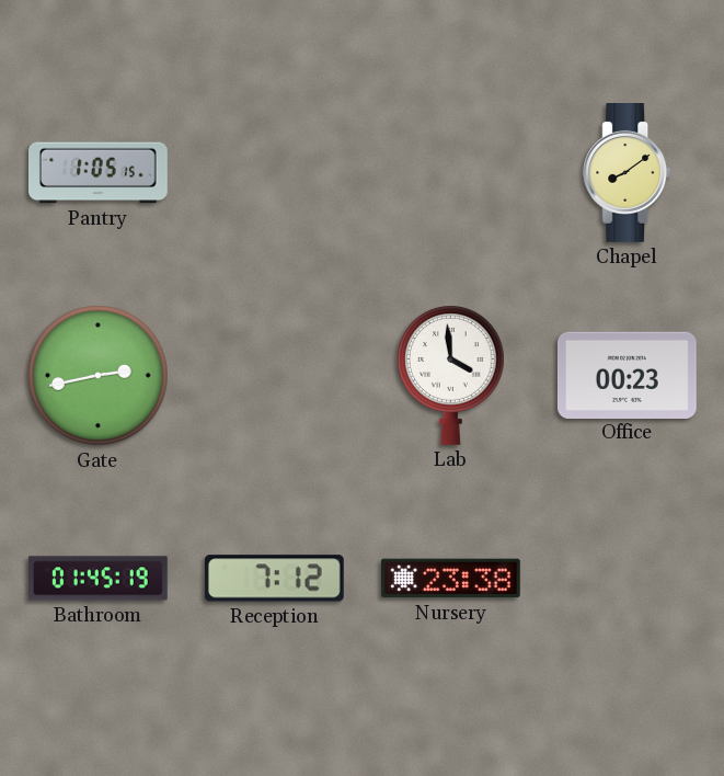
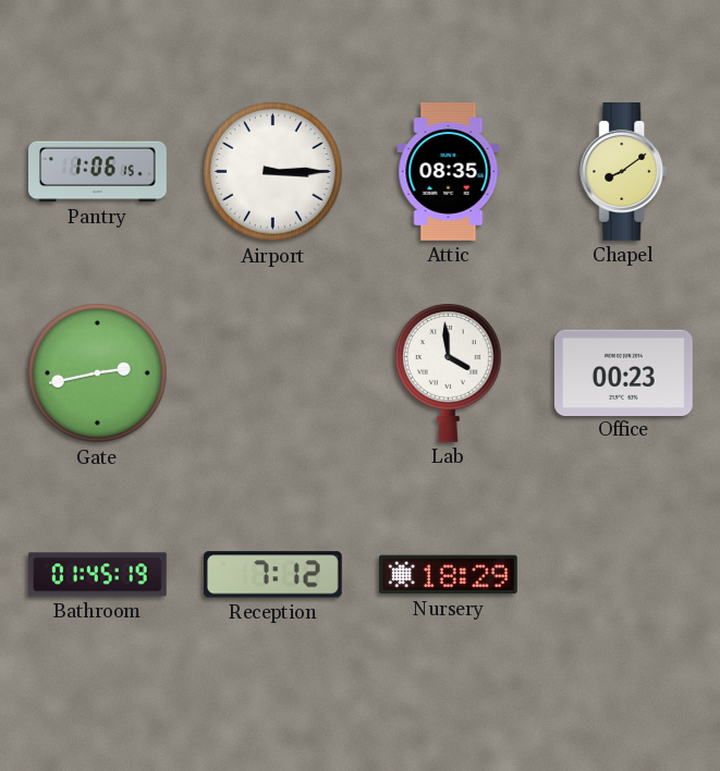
Pantry: 1:05 -> 1:06
Airport: none -> 3:15
Attic: none -> 08:35
Nursery: 23:38 -> 18:29
